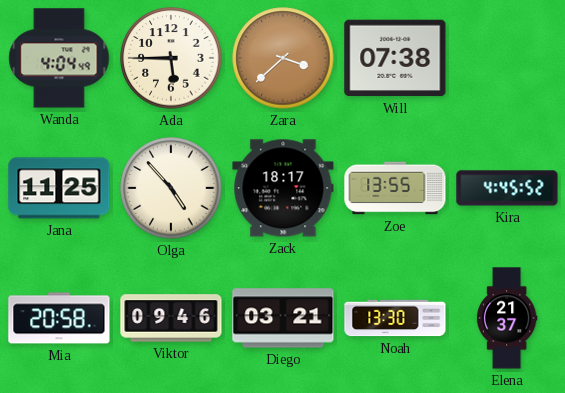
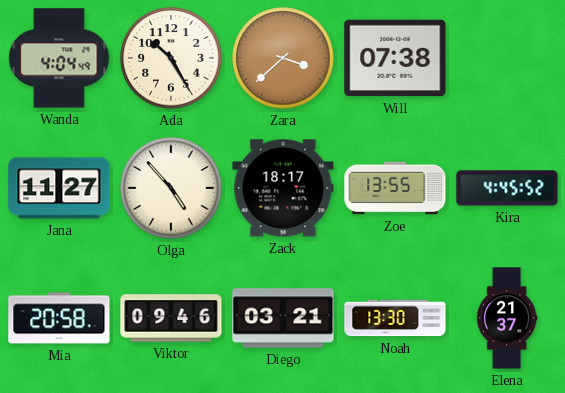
Ada: 5:45 -> 10:25
Jana: 11:25 -> 11:27
